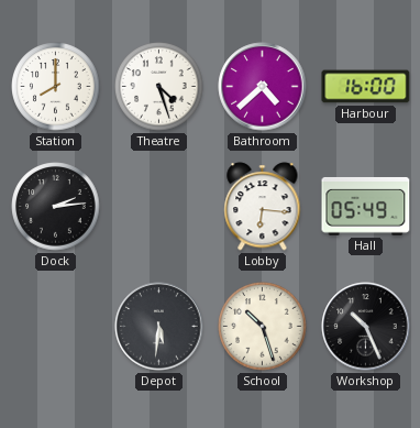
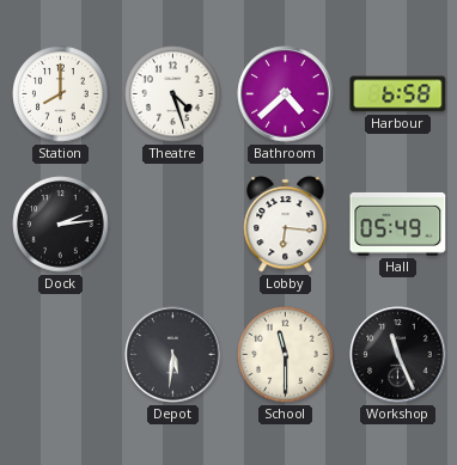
Harbour: 16:00 -> 6:58
School: 10:27 -> 11:30
Workshop: 10:26 -> 11:26
